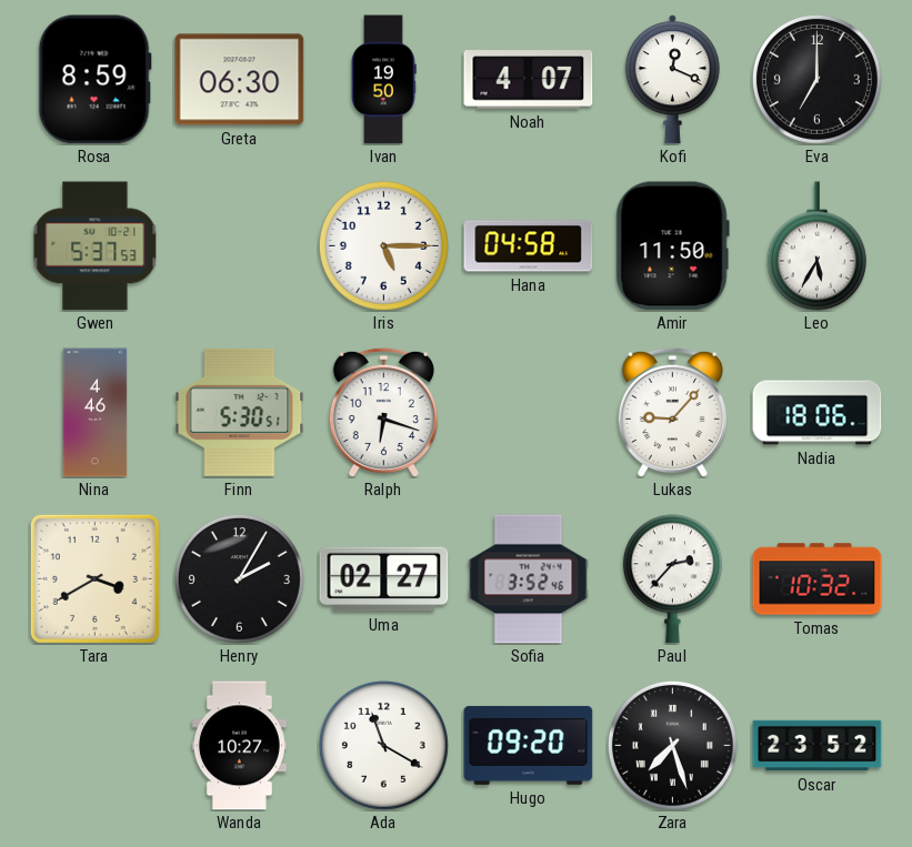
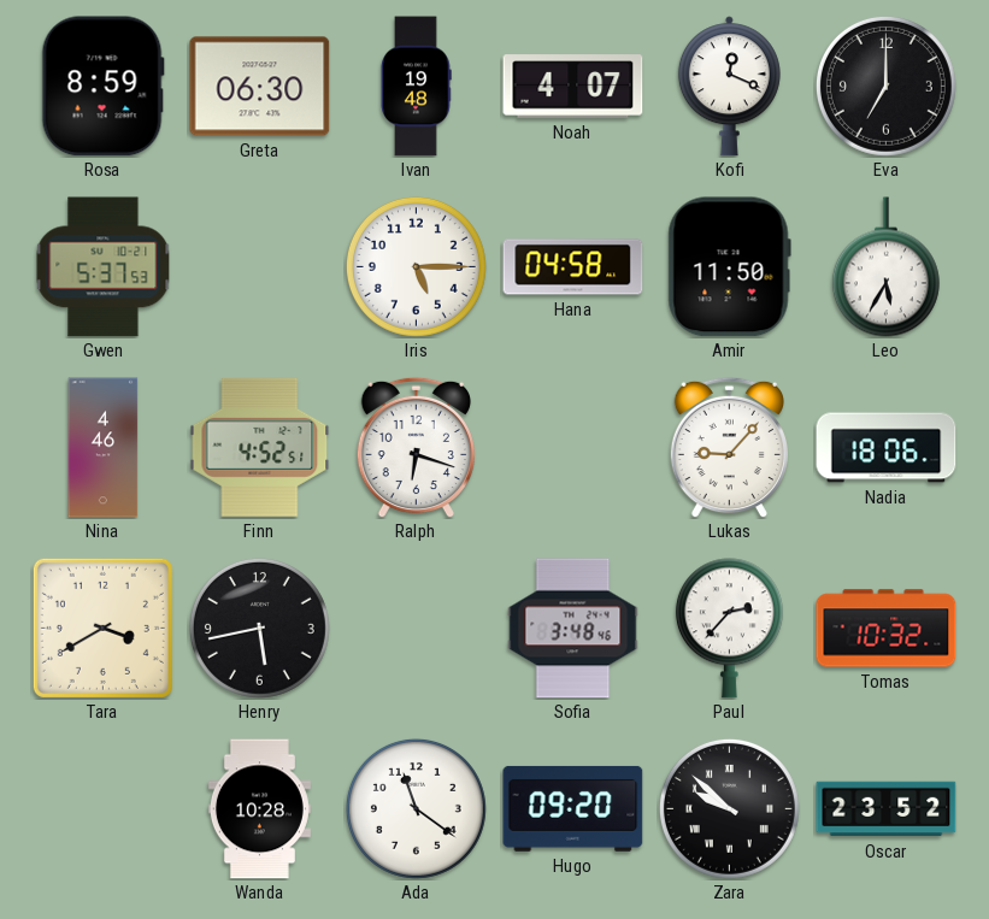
Ivan: 19:50 -> 19:48
Finn: 5:30 -> 4:52
Henry: 2:05 -> 5:43
Uma: 02:27 -> none
Sofia: 3:52 -> 3:48
Wanda: 10:27 -> 10:28
Ada: 11:20 -> 11:21
Zara: 7:27 -> 9:52
